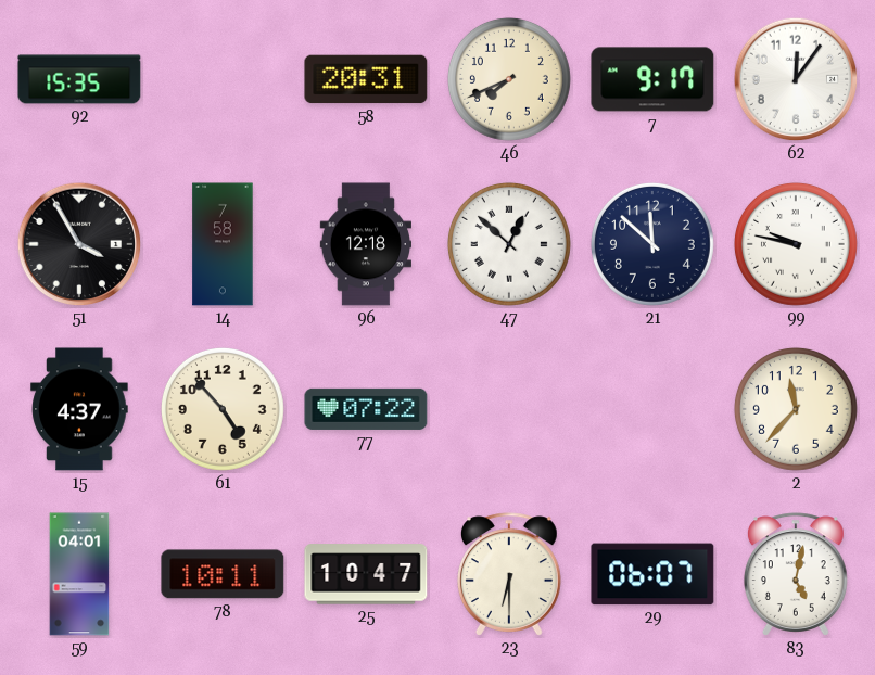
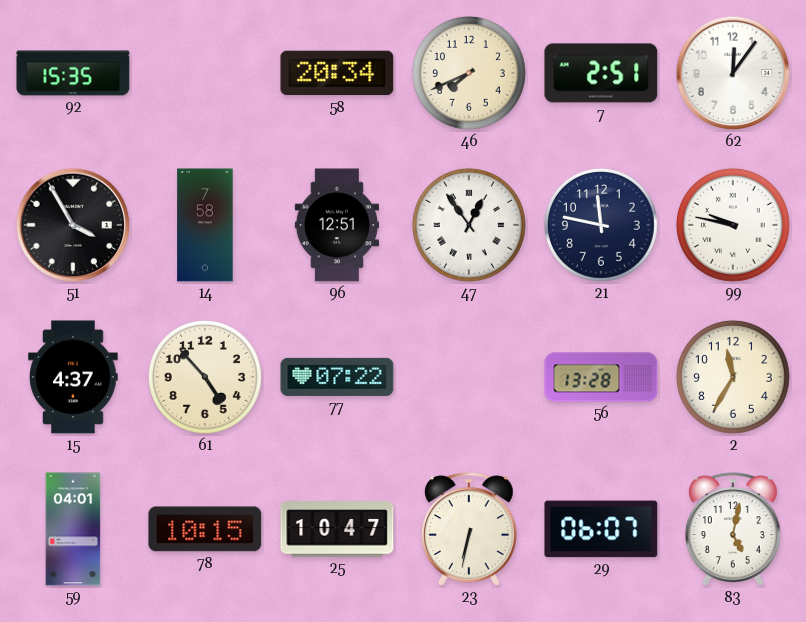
58: 20:31 -> 20:34
7: 9:17 -> 2:51
96: 12:18 -> 12:51
47: 12:52 -> 12:54
21: 11:52 -> 11:47
56: none -> 13:28
2: 11:37 -> 11:35
78: 10:11 -> 10:15
23: 6:30 -> 6:32
